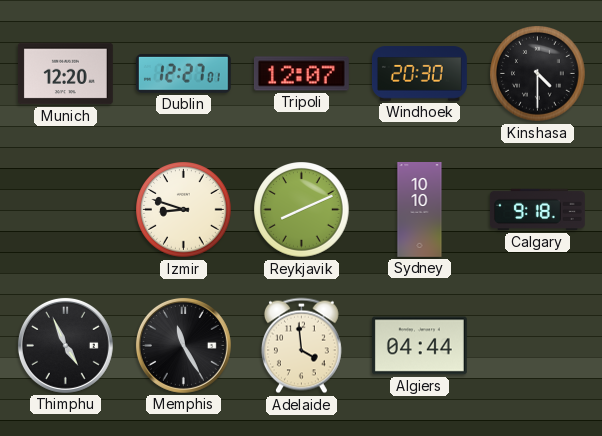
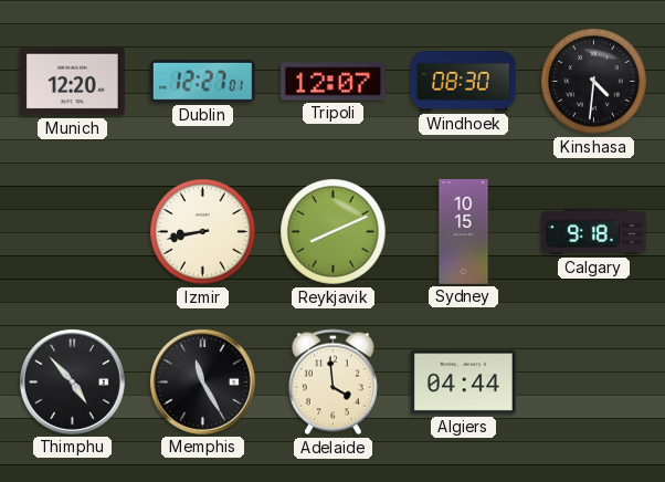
Windhoek: 20:30 -> 08:30
Kinshasa: 4:30 -> 4:31
Izmir: 8:48 -> 8:43
Sydney: 10:10 -> 10:15
Thimphu: 4:56 -> 4:53
